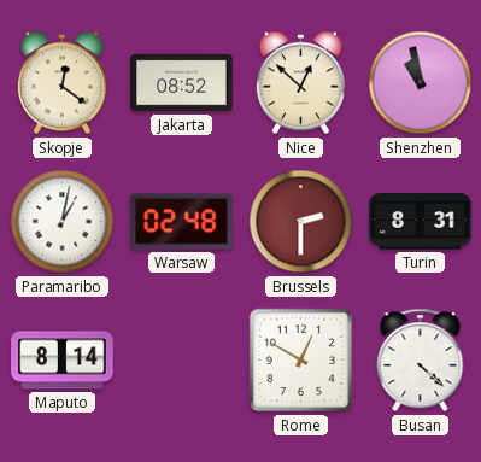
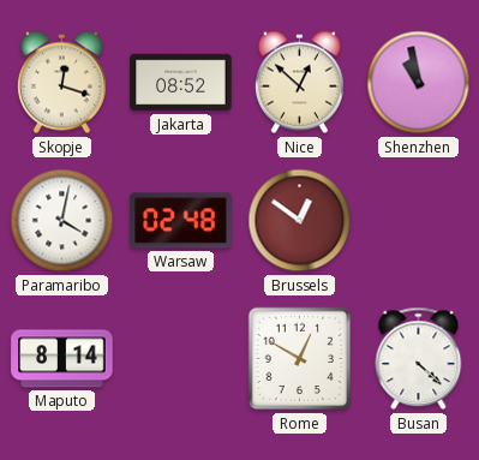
Skopje: 12:21 -> 12:18
Paramaribo: 1:02 -> 4:02
Brussels: 2:30 -> 12:51
Turin: 8:31 -> none
